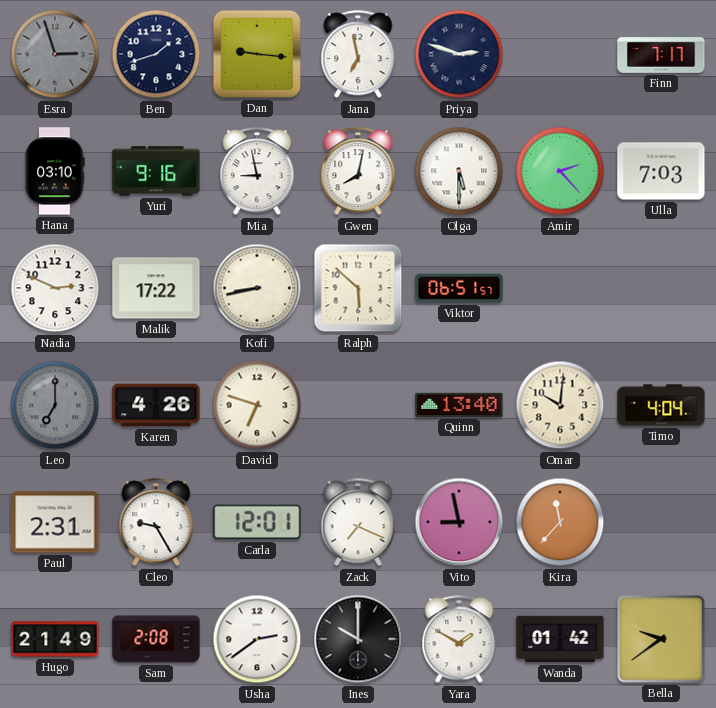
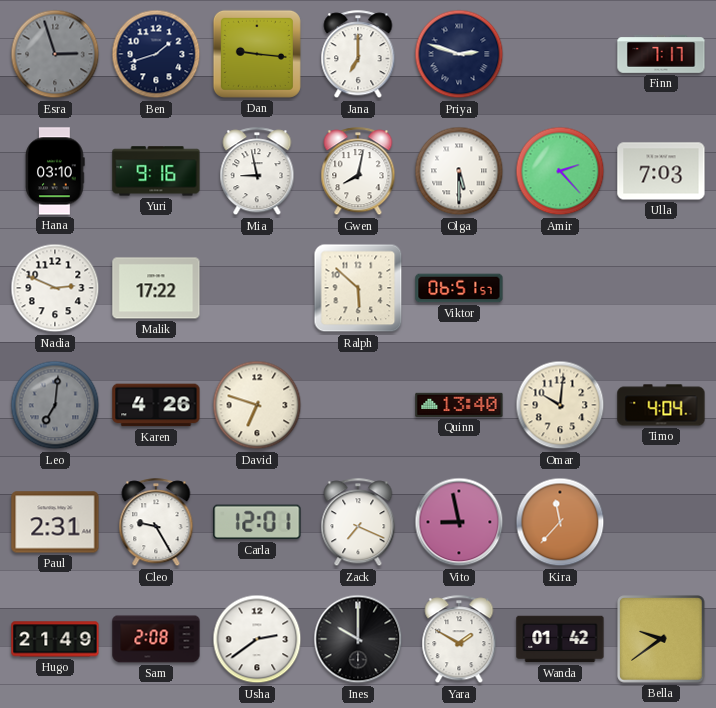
Jana: 6:58 -> 7:00
Kofi: 8:43 -> none
Leo: 7:00 -> 7:01
